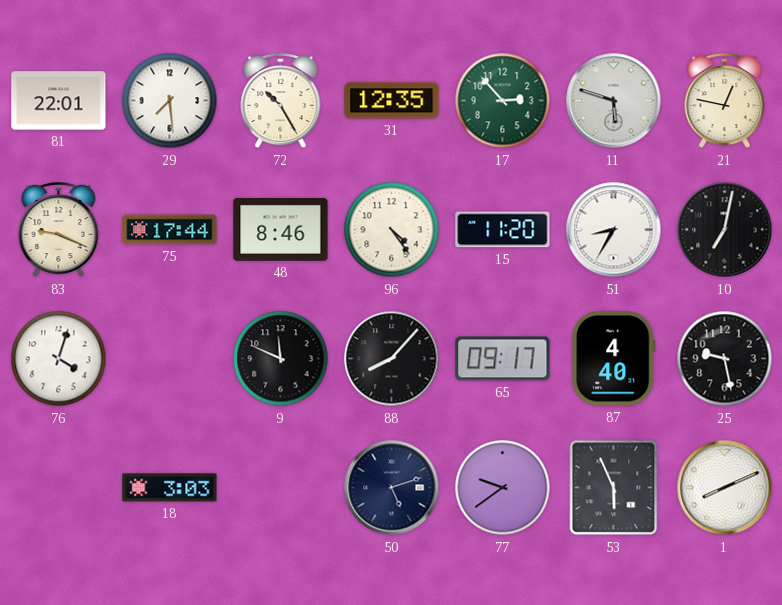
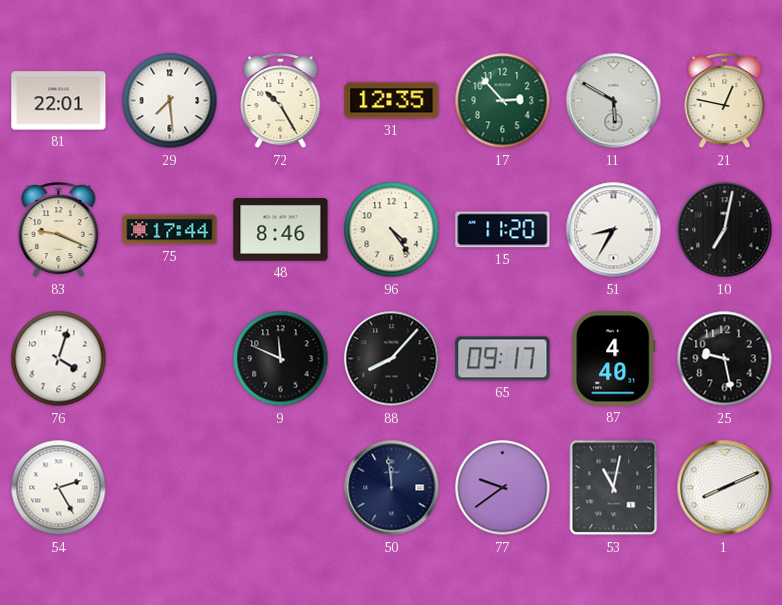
11: 5:48 -> 5:50
54: none -> 2:25
18: 3:03 -> none
50: 5:12 -> 11:59
53: 5:56 -> 11:02
